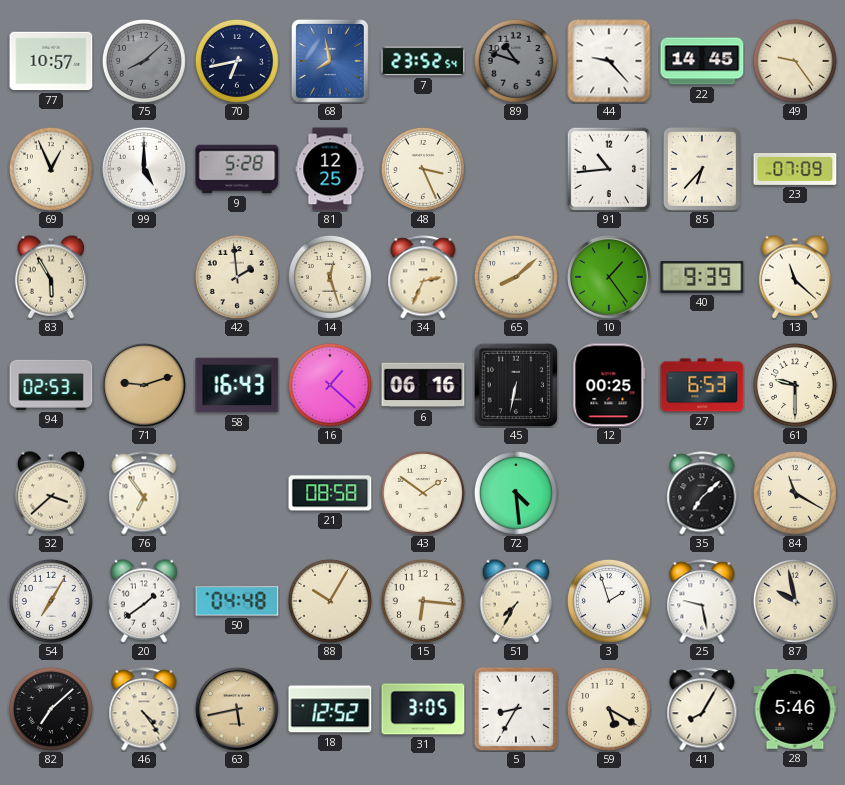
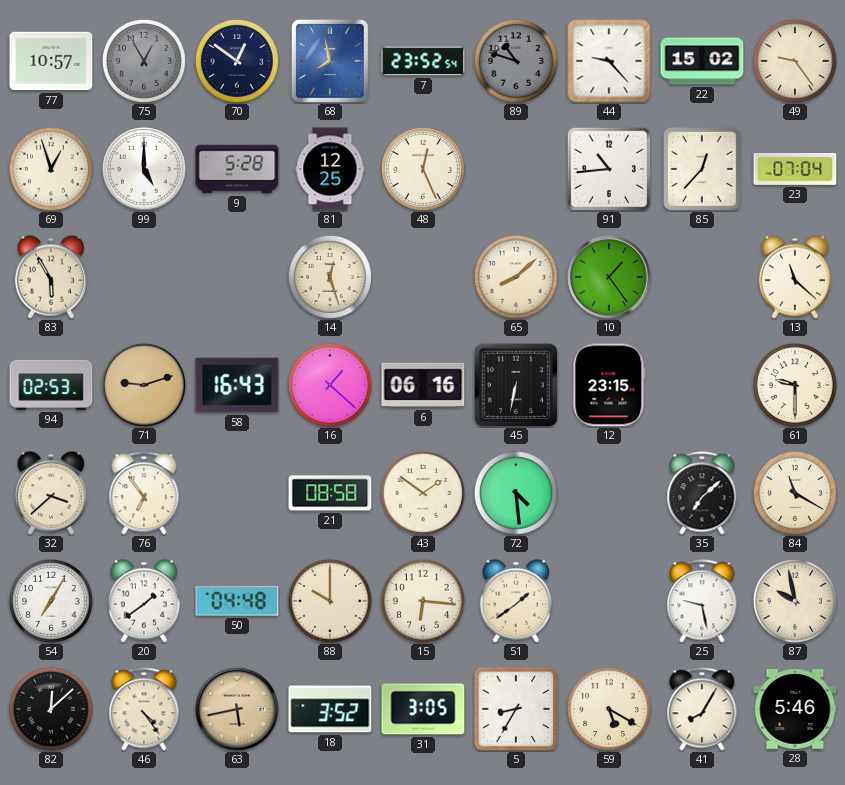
75: 8:08 -> 12:55
70: 6:43 -> 12:51
22: 14:45 -> 15:02
69: 12:56 -> 12:57
48: 3:26 -> 12:26
85: 6:37 -> 12:37
23: 07:09 -> 07:04
42: 1:59 -> none
34: 2:34 -> none
40: 9:39 -> none
12: 00:25 -> 23:15
27: 6:53 -> none
88: 10:05 -> 10:00
51: 7:35 -> 1:39
3: 1:57 -> none
82: 7:08 -> 12:08
18: 12:52 -> 3:52
